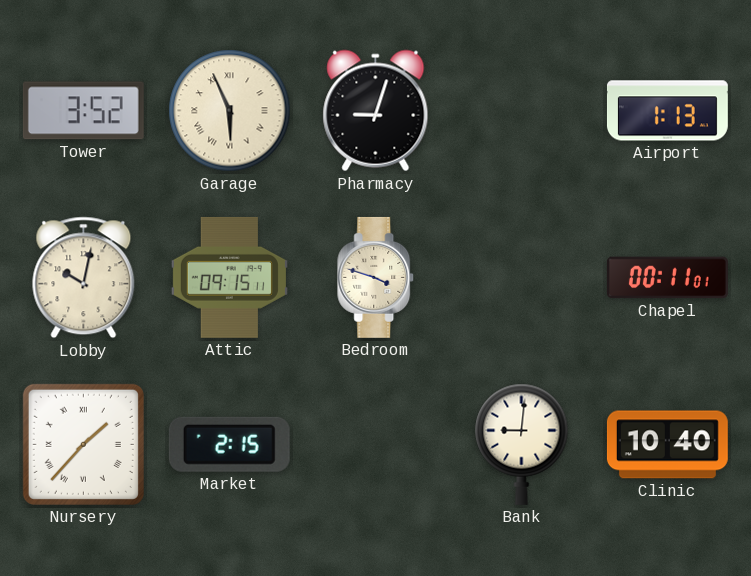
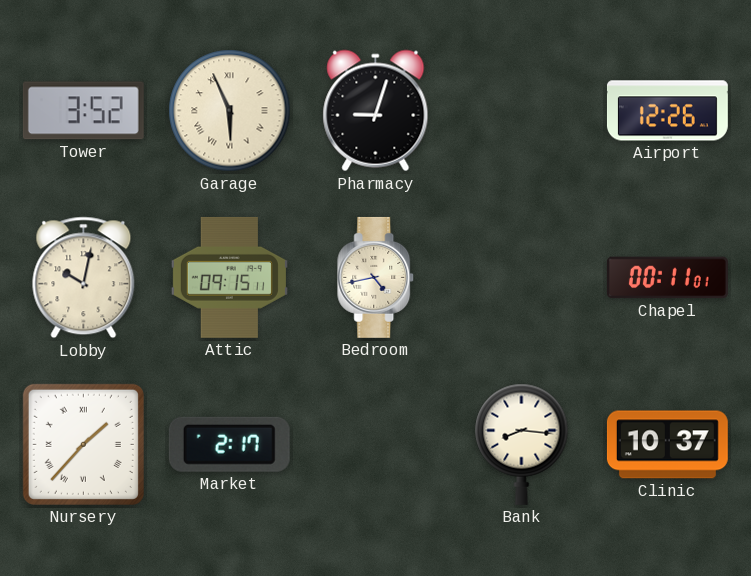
Airport: 1:13 -> 12:26
Bedroom: 3:48 -> 4:43
Market: 2:15 -> 2:17
Bank: 9:01 -> 8:16
Clinic: 10:40 -> 10:37
